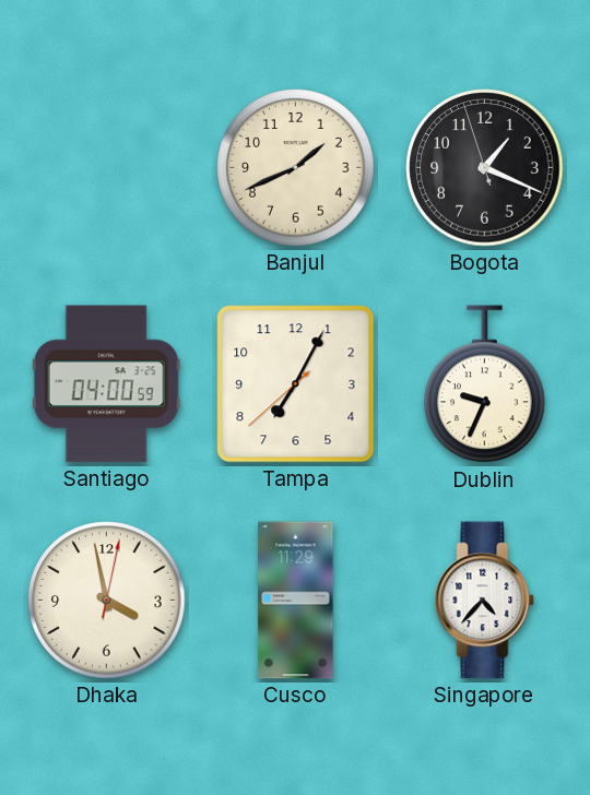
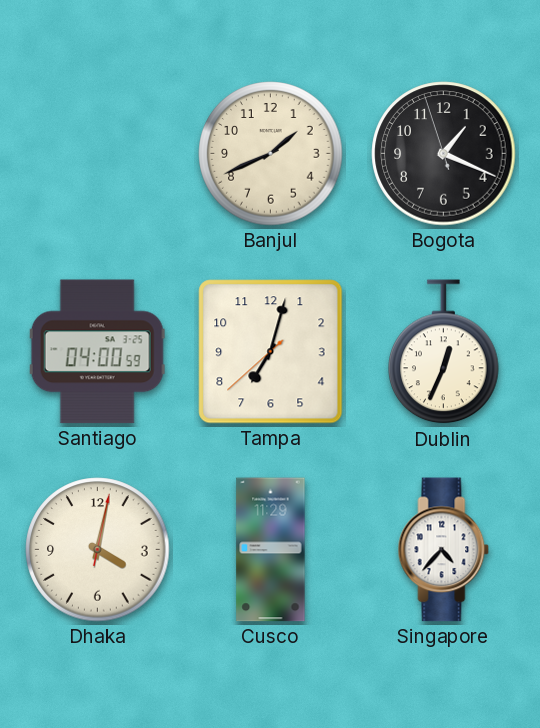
Tampa: 7:04 -> 7:02
Dublin: 9:34 -> 12:34
Dhaka: 3:58 -> 4:02
